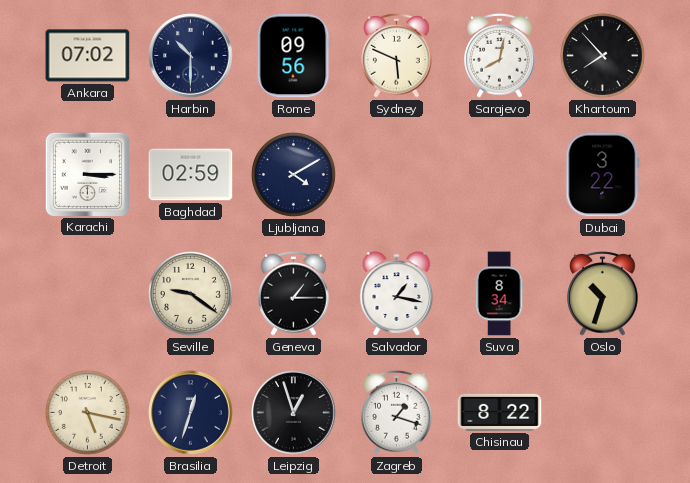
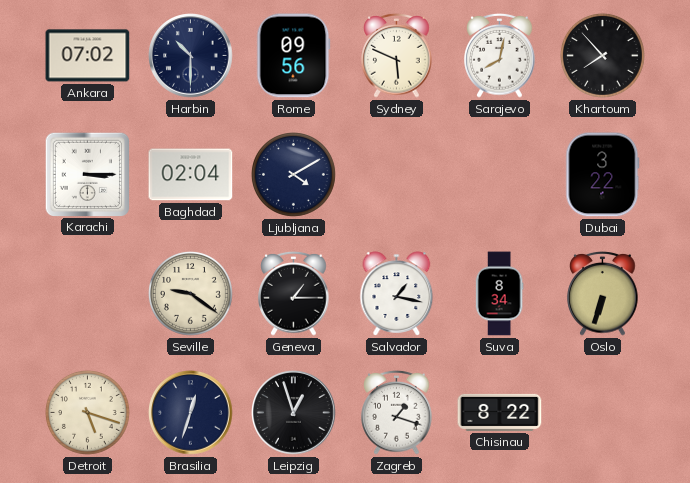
Baghdad: 02:59 -> 02:04
Oslo: 10:33 -> 6:33
Detroit: 5:17 -> 5:18
